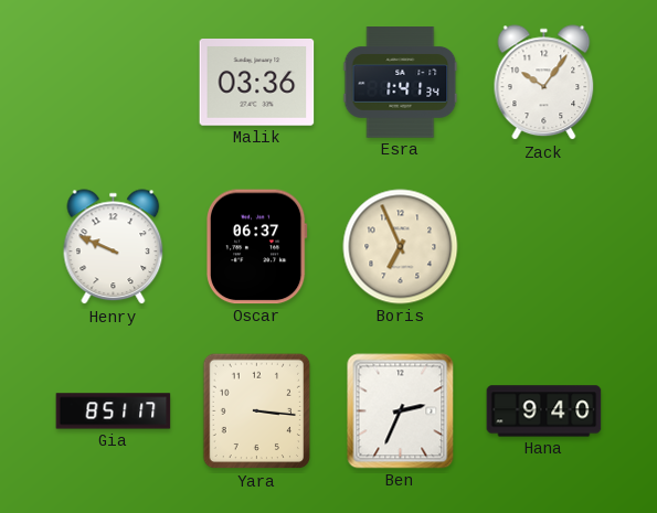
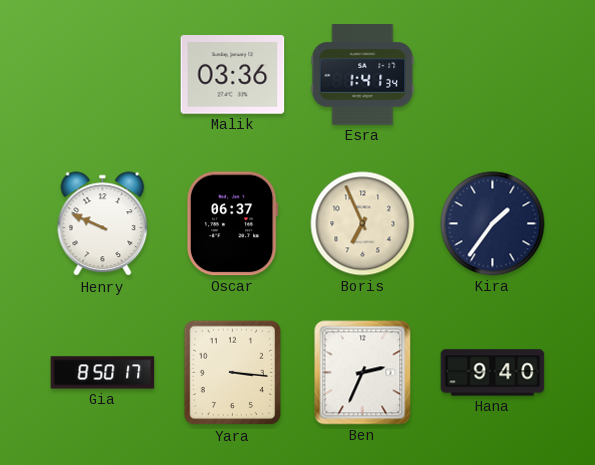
Zack: 10:06 -> none
Kira: none -> 1:36
Gia: 8:51 -> 8:50
